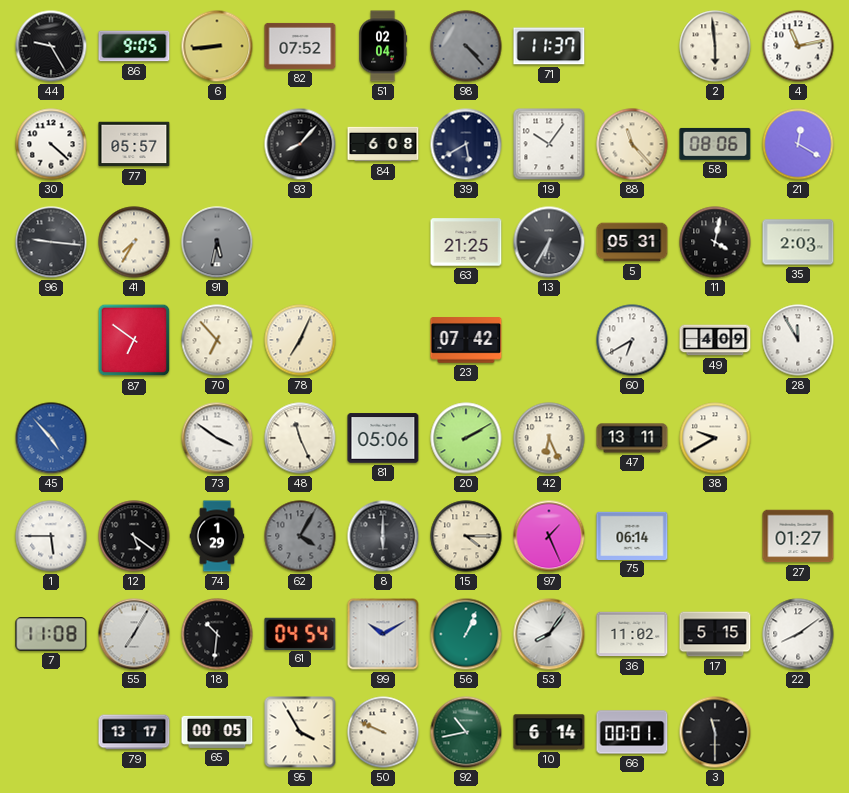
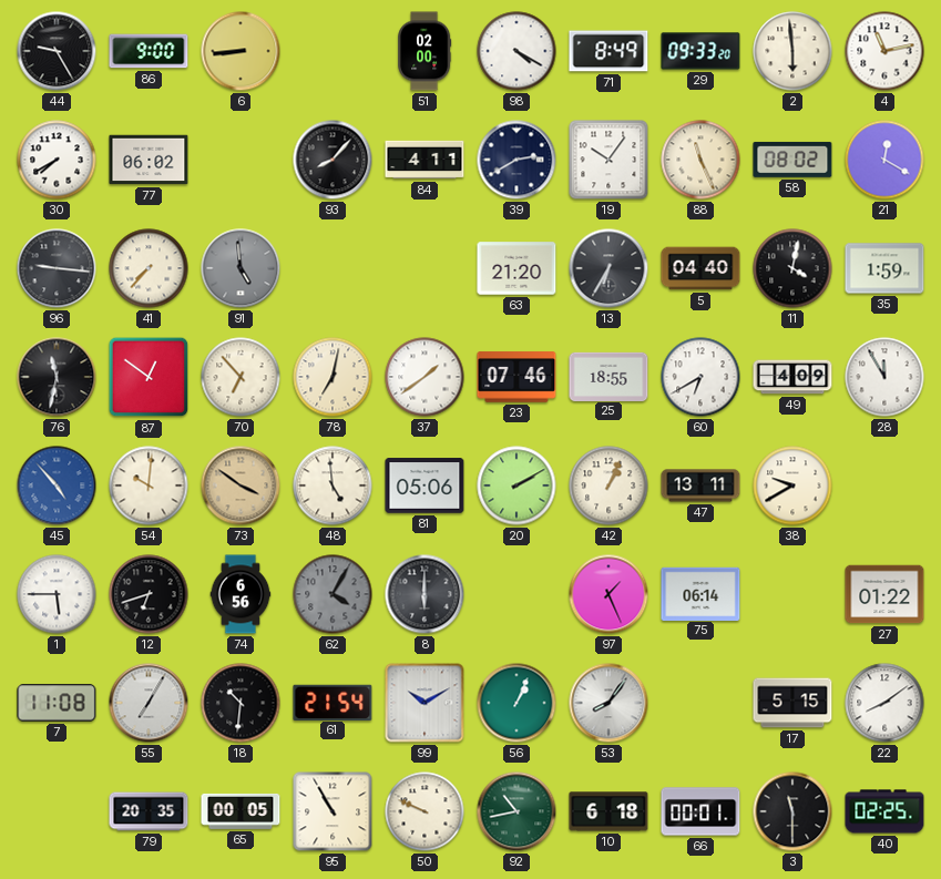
86: 9:05 -> 9:00
82: 07:52 -> none
51: 02:04 -> 02:00
98: 4:23 -> 4:20
98 dial: grey -> white
71: 11:37 -> 8:49
29: none -> 09:33
30: 4:22 -> 7:40
77: 05:57 -> 06:02
84: 6:08 -> 4:11
39: 5:40 -> 2:40
88: 11:23 -> 11:26
58: 08:06 -> 08:02
41: 7:35 -> 7:37
91: 5:32 -> 4:59
63: 21:25 -> 21:20
5: 05:31 -> 04:40
35: 2:03 -> 1:59
76: none -> 11:32
87: 6:51 -> 12:51
78: 7:04 -> 7:02
37: none -> 1:39
23: 07:42 -> 07:46
25: none -> 18:55
54: none -> 10:01
73 dial: white -> champagne
48: 11:26 -> 4:59
42: 6:26 -> 1:04
12: 5:21 -> 6:42
74: 1:29 -> 6:56
15: 4:15 -> none
27: 01:27 -> 01:22
61: 04:54 -> 21:54
36: 11:02 -> none
79: 13:17 -> 20:35
95: 3:55 -> 10:55
10: 6:14 -> 6:18
40: none -> 02:25
